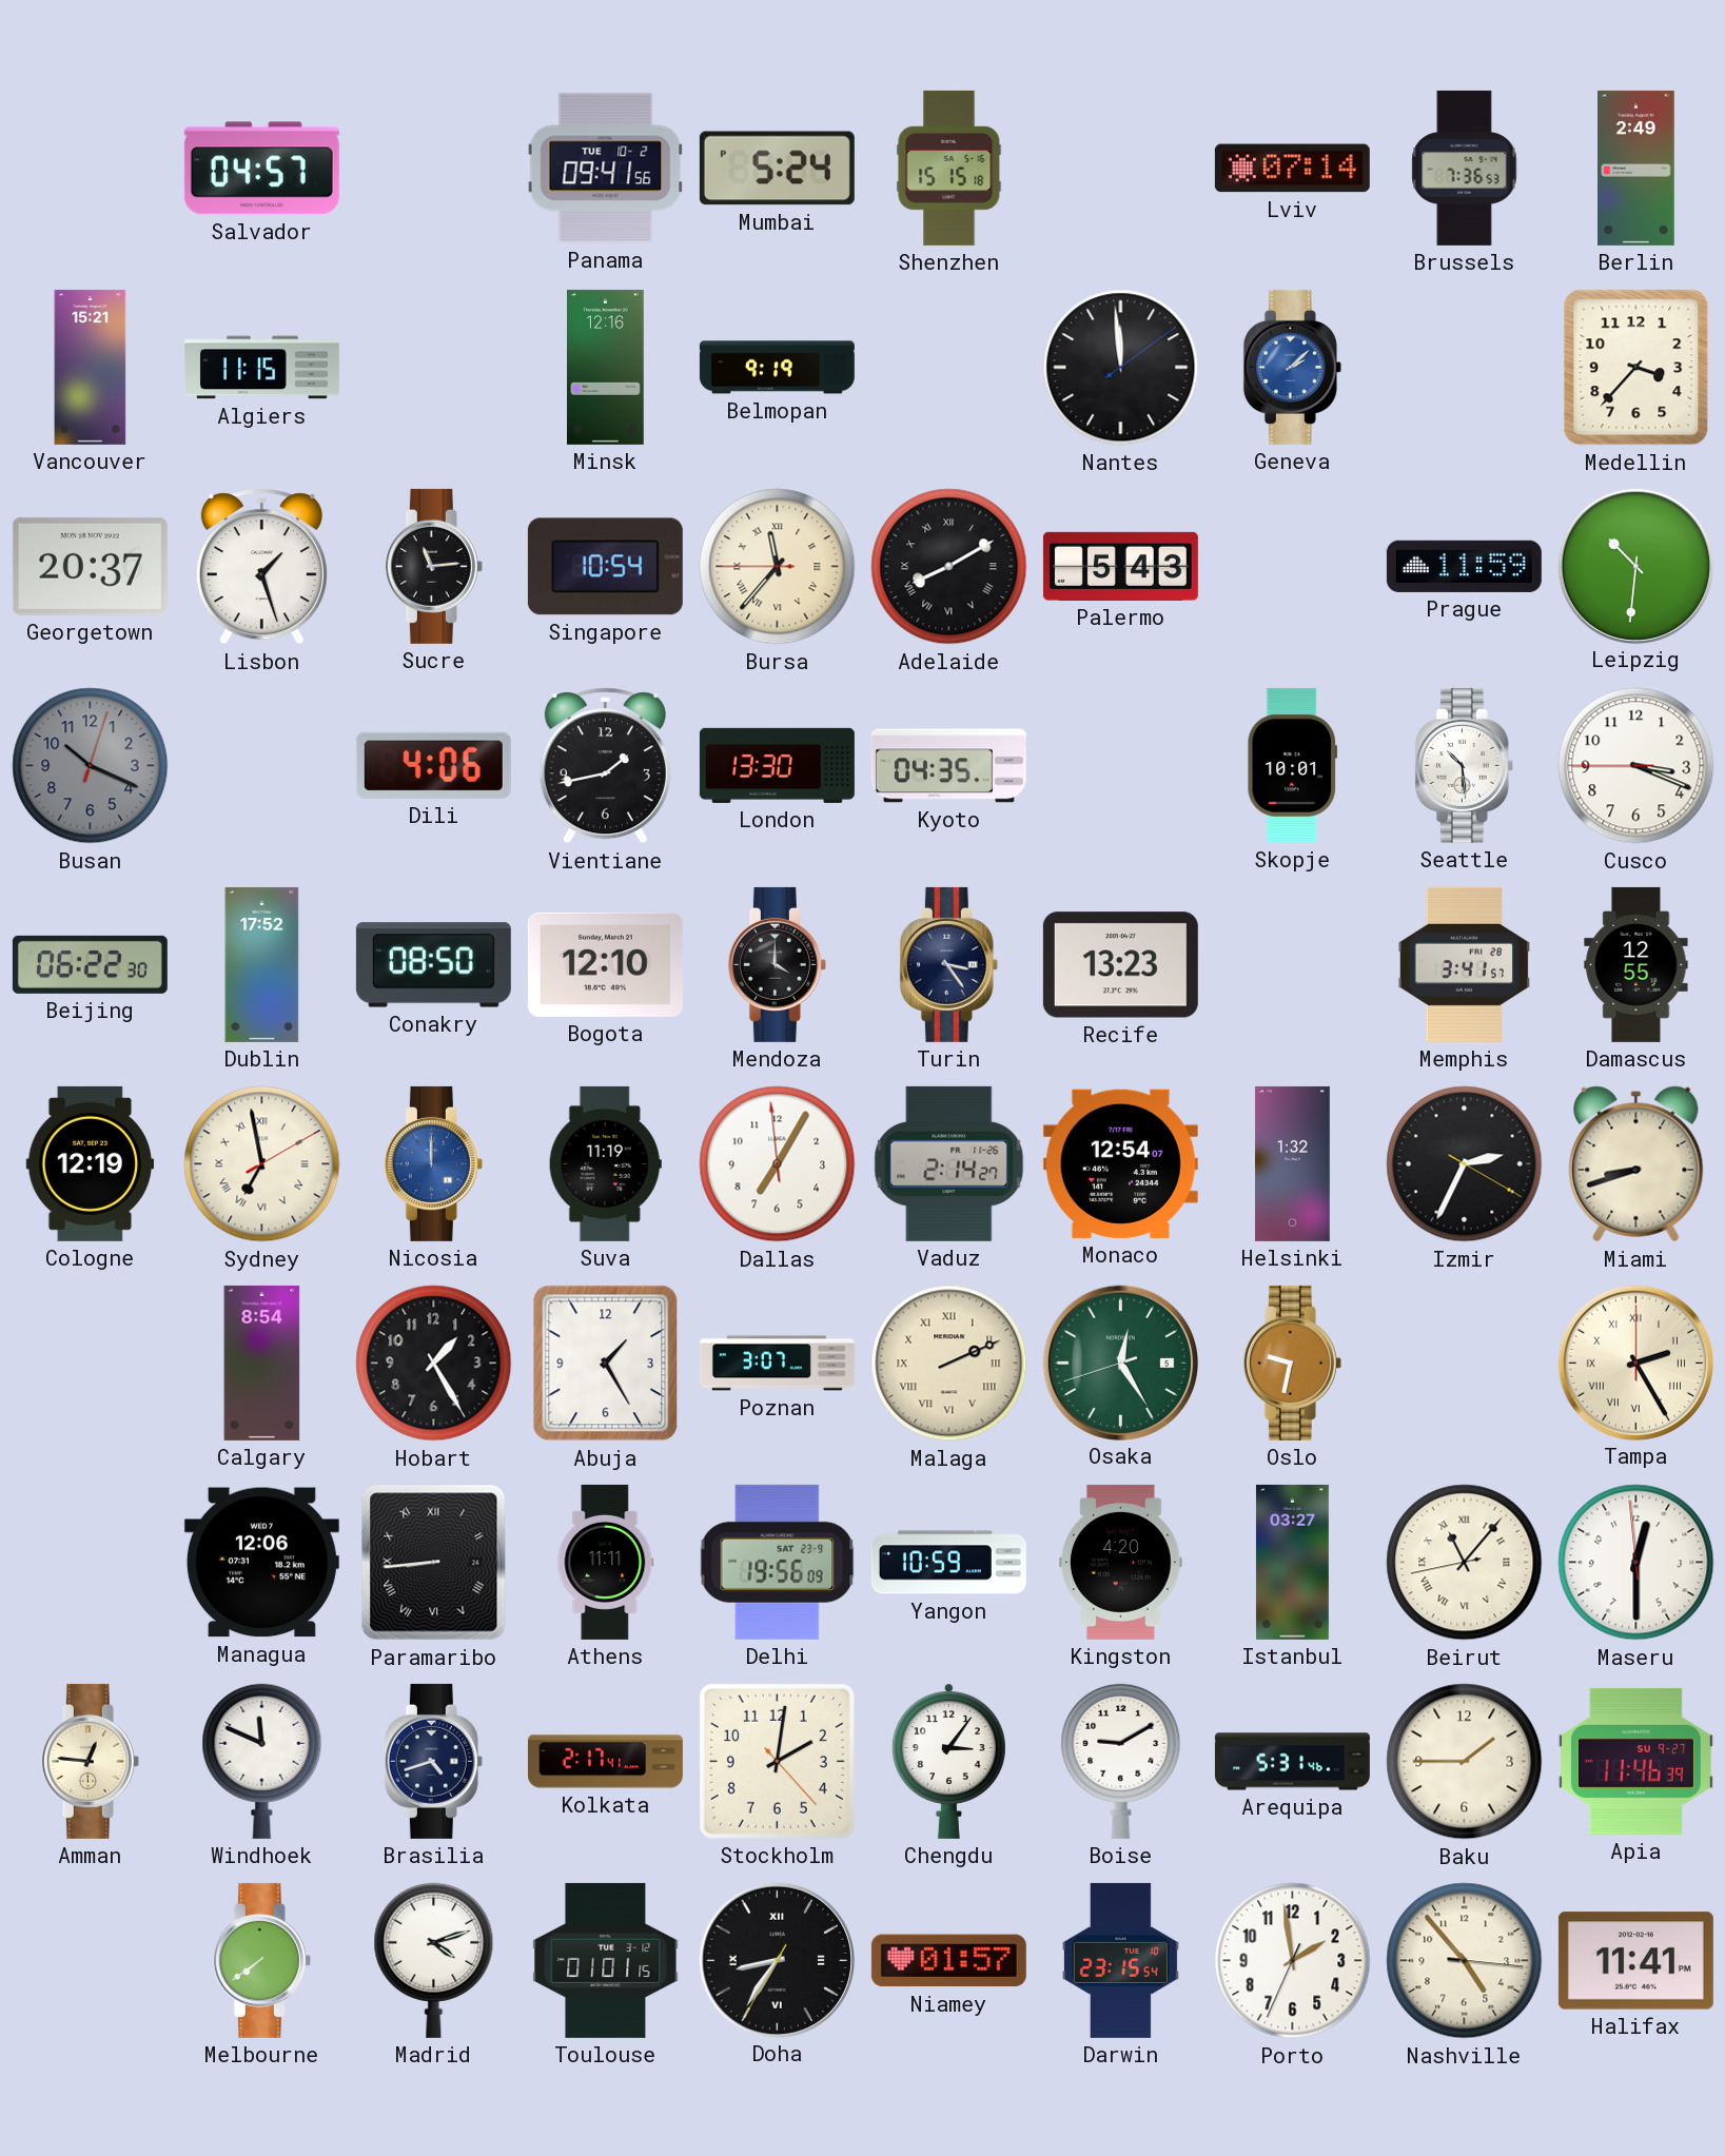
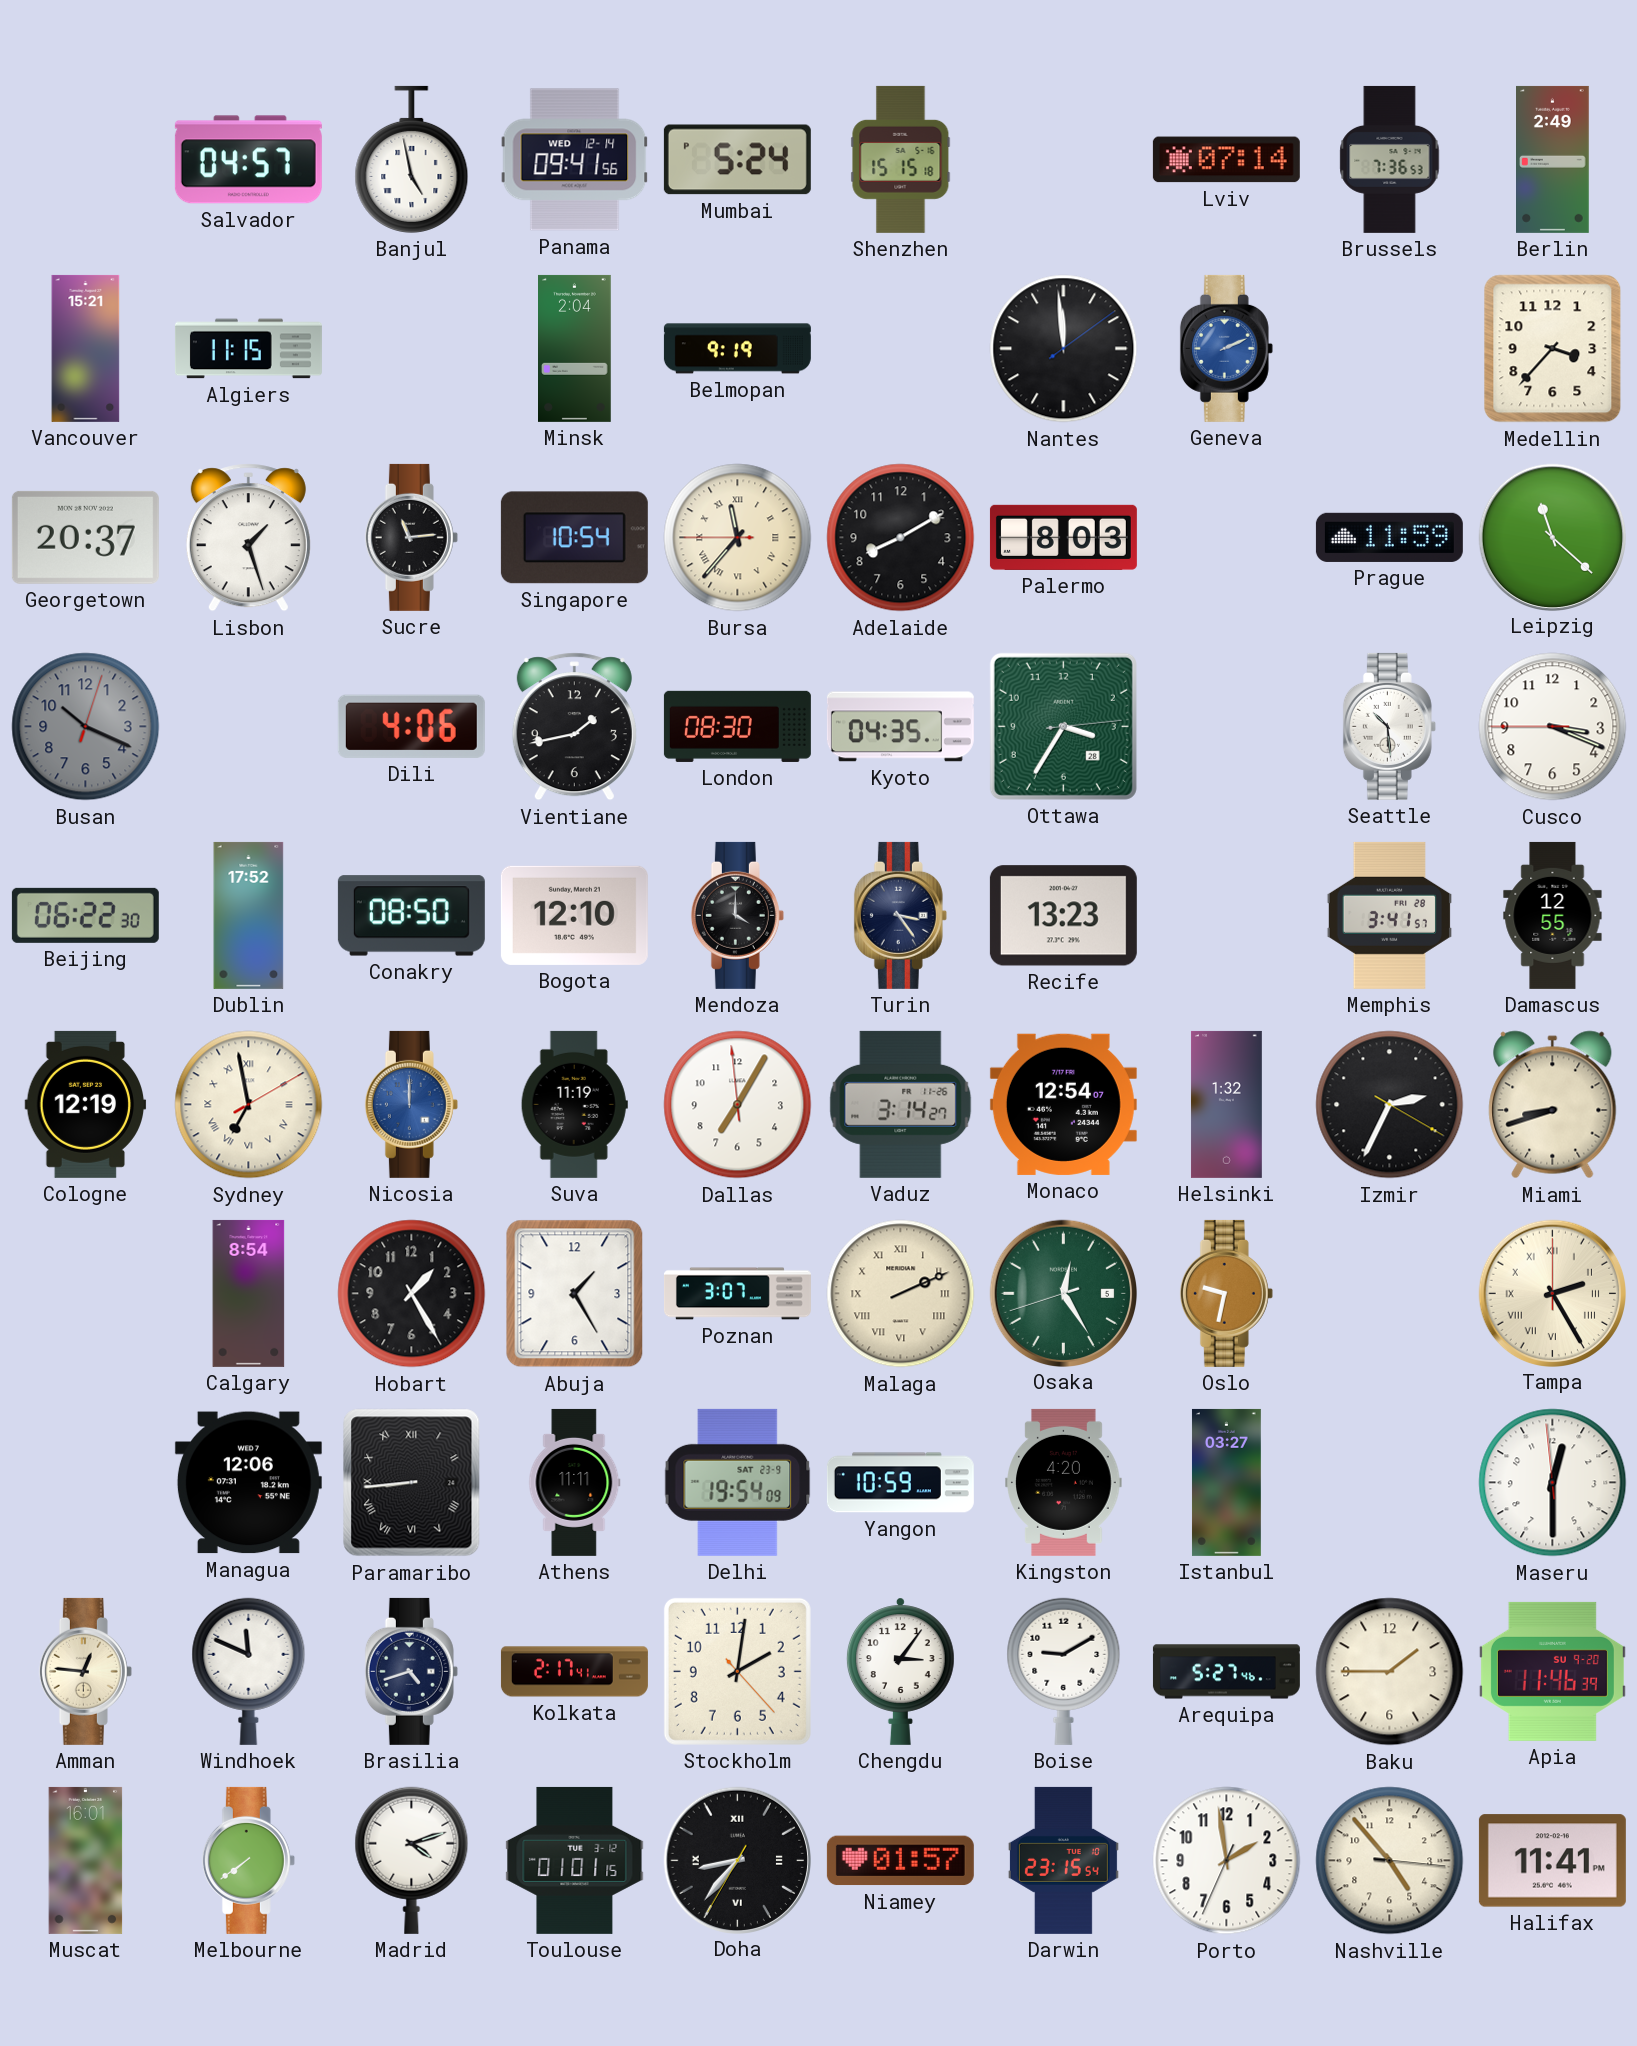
Banjul: none -> 4:58
Panama date: TUE 10-2 -> WED 12-14
Minsk: 12:16 -> 2:04
Geneva: 2:08 -> 2:11
Adelaide numerals: Roman -> Arabic
Palermo: 5:43 -> 8:03
Leipzig: 10:31 -> 11:22
London: 13:30 -> 08:30
Ottawa: none -> 3:35
Skopje: 10:01 -> none
Vaduz: 2:14 -> 3:14
Delhi: 19:56 -> 19:54
Beirut: 11:06 -> none
Arequipa: 5:31 -> 5:27
Apia date: SU 9-27 -> SU 9-20
Muscat: none -> 16:01
Doha: 8:35 -> 8:36
